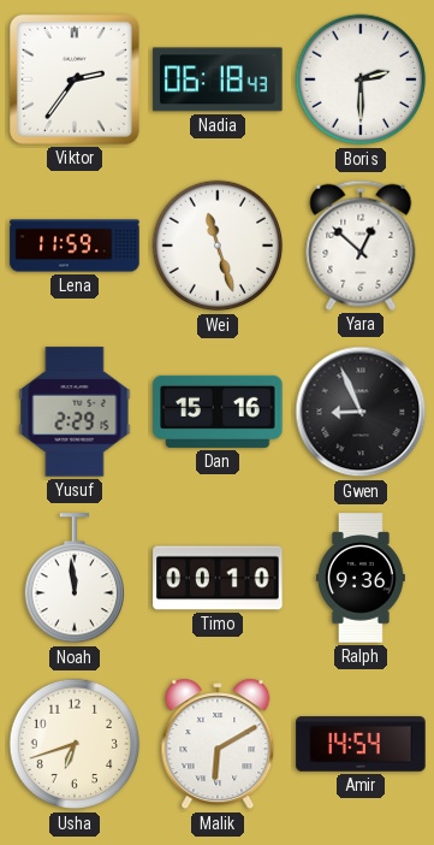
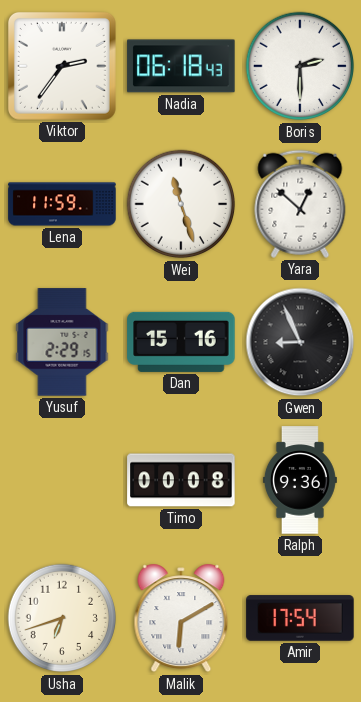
Noah: 11:59 -> none
Timo: 00:10 -> 00:08
Amir: 14:54 -> 17:54
